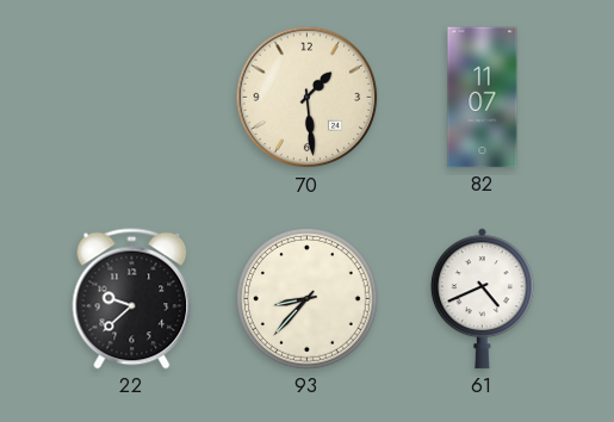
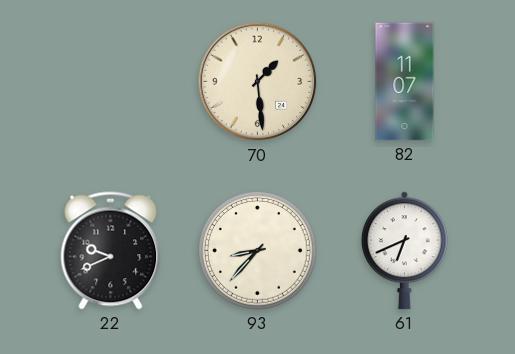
22: 9:38 -> 9:41
61: 4:41 -> 6:41
